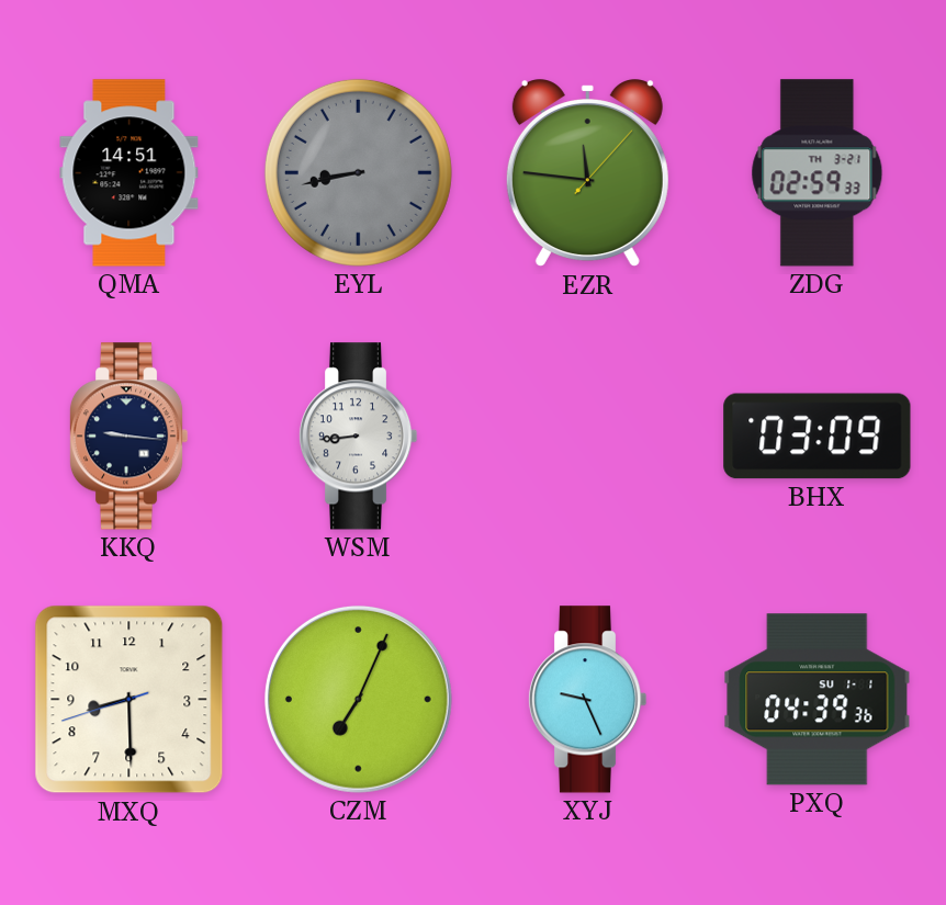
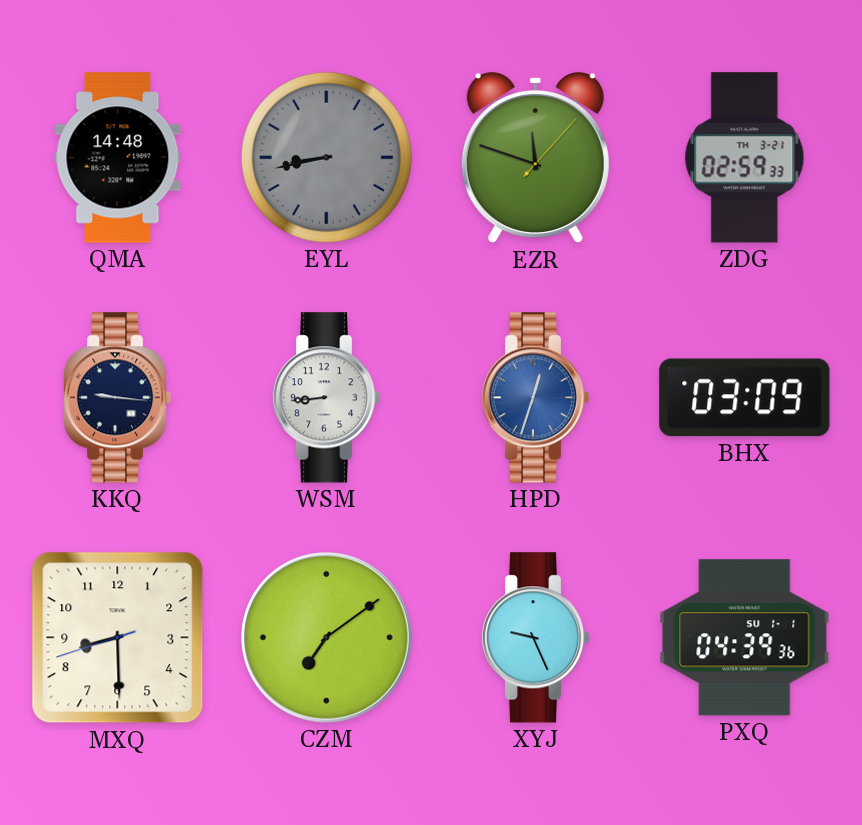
QMA: 14:51 -> 14:48
EZR: 11:46 -> 11:48
HPD: none -> 12:33
CZM: 7:04 -> 7:09
